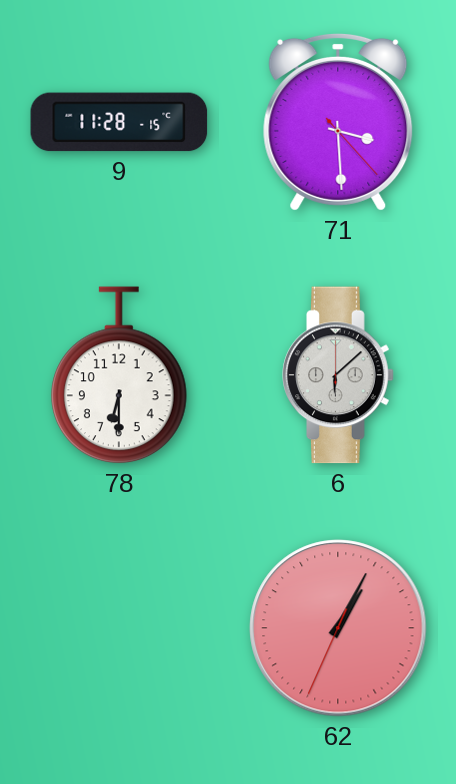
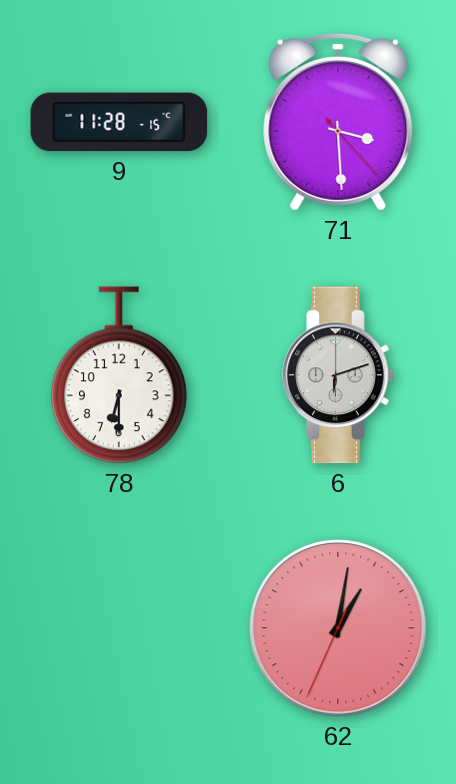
6: 6:08 -> 6:12
62: 1:04 -> 1:01
